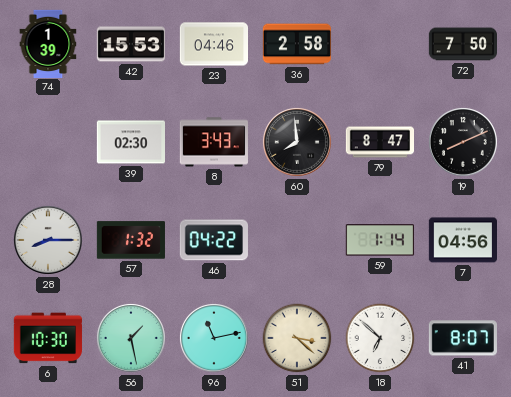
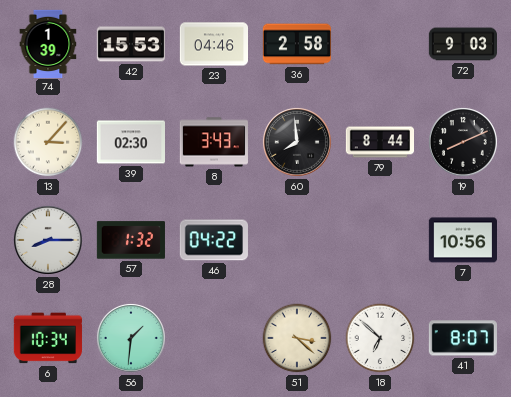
72: 7:50 -> 9:03
13: none -> 3:07
79: 8:47 -> 8:44
59: 1:14 -> none
7: 04:56 -> 10:56
6: 10:30 -> 10:34
56: 1:28 -> 1:31
96: 11:13 -> none
